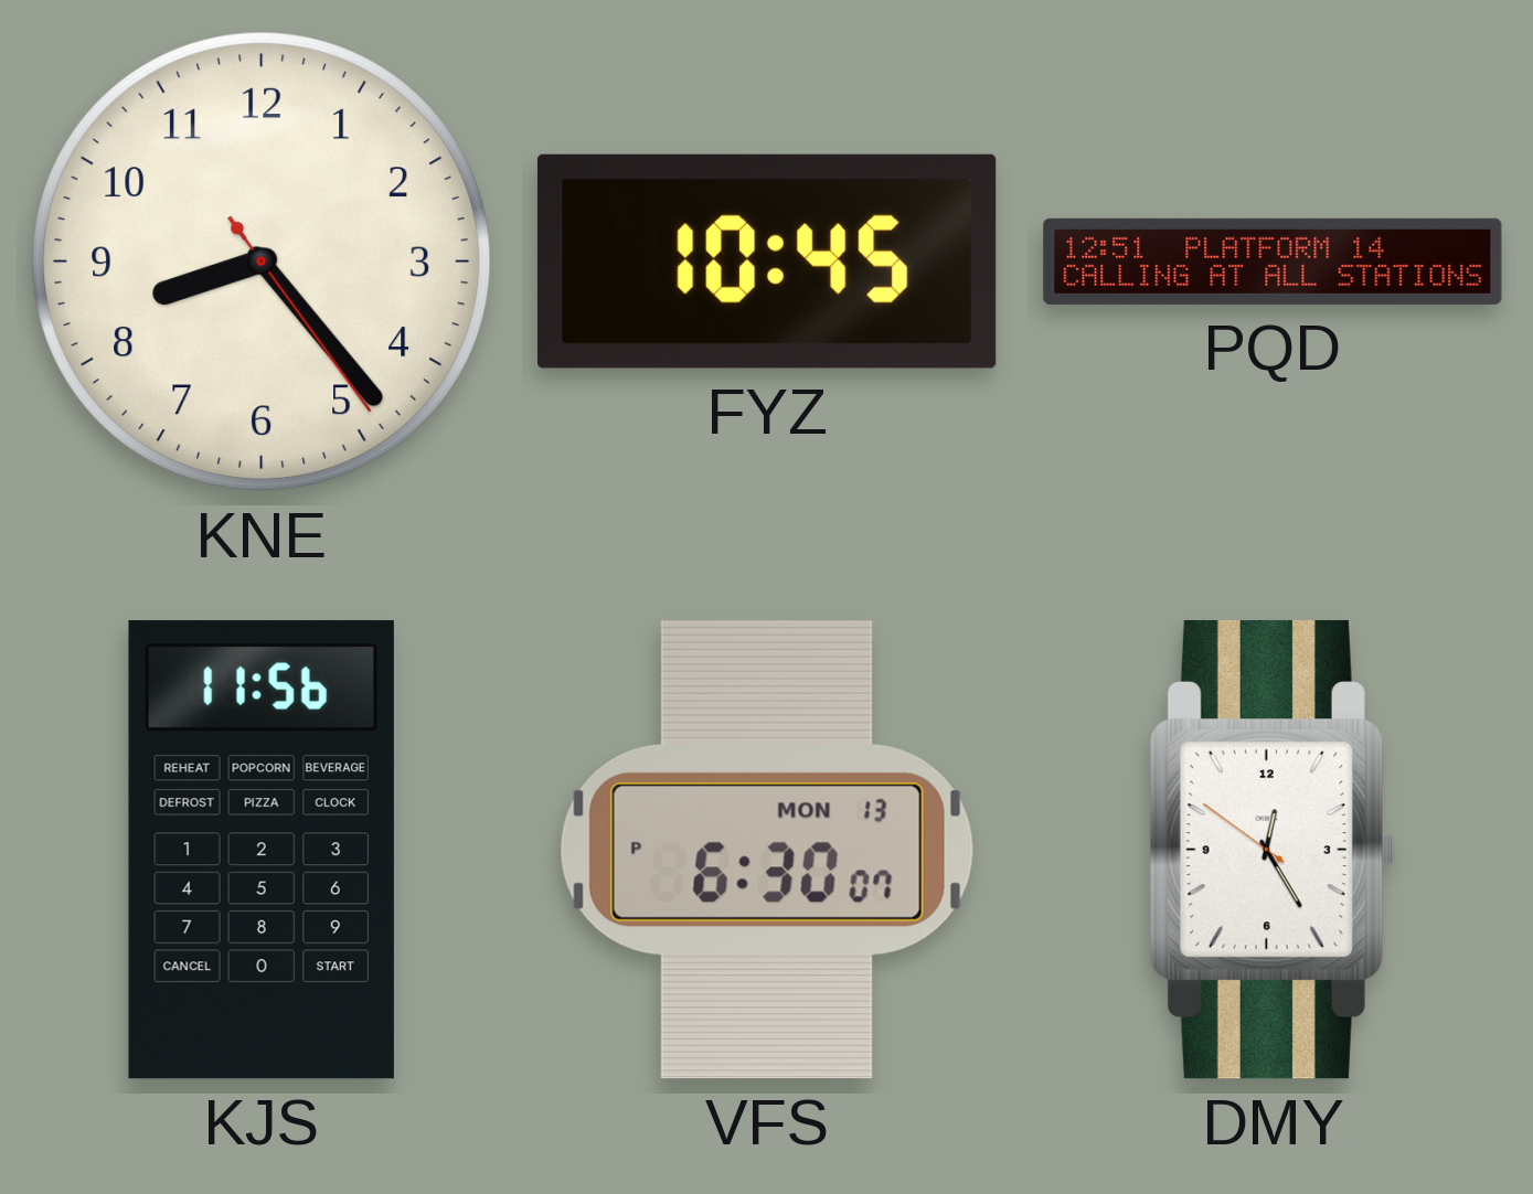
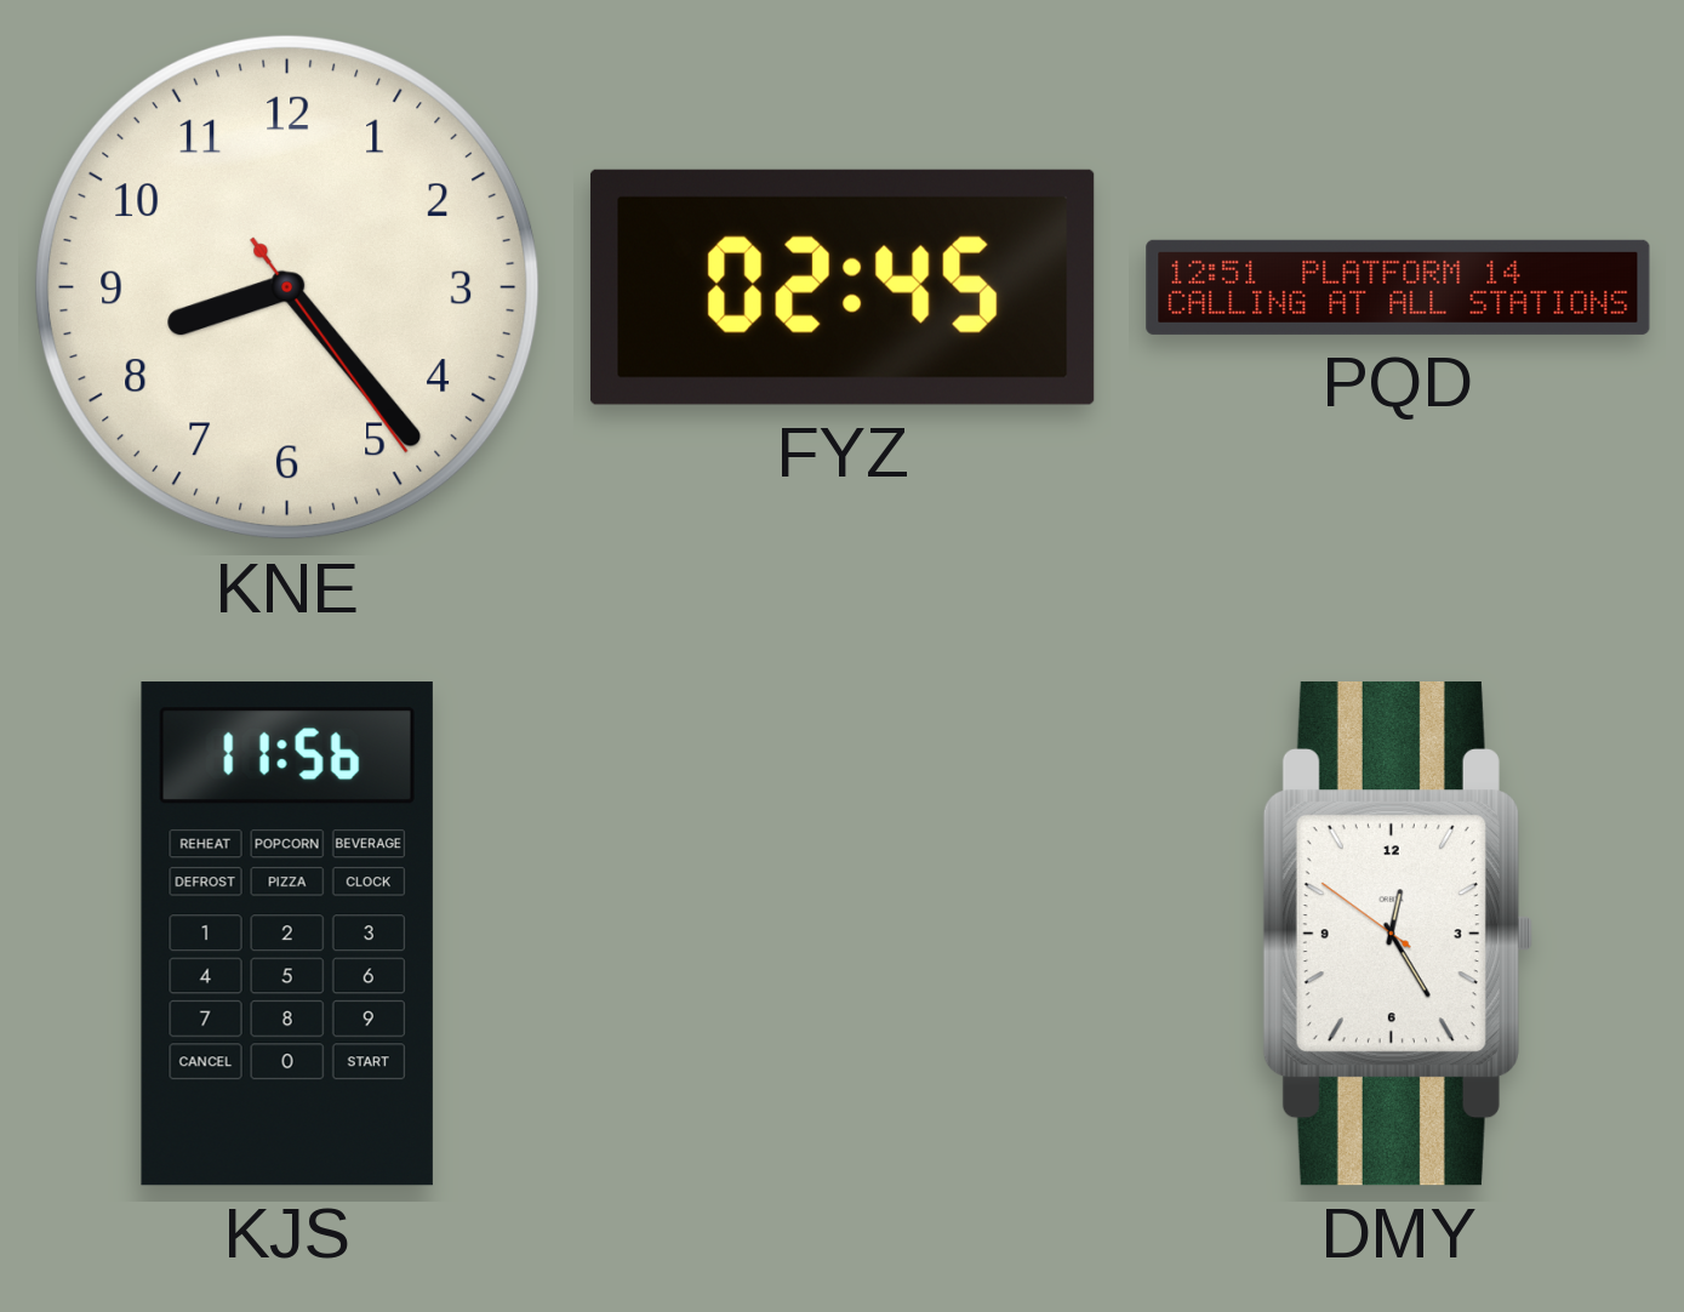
FYZ: 10:45 -> 02:45
VFS: 6:30 -> none
